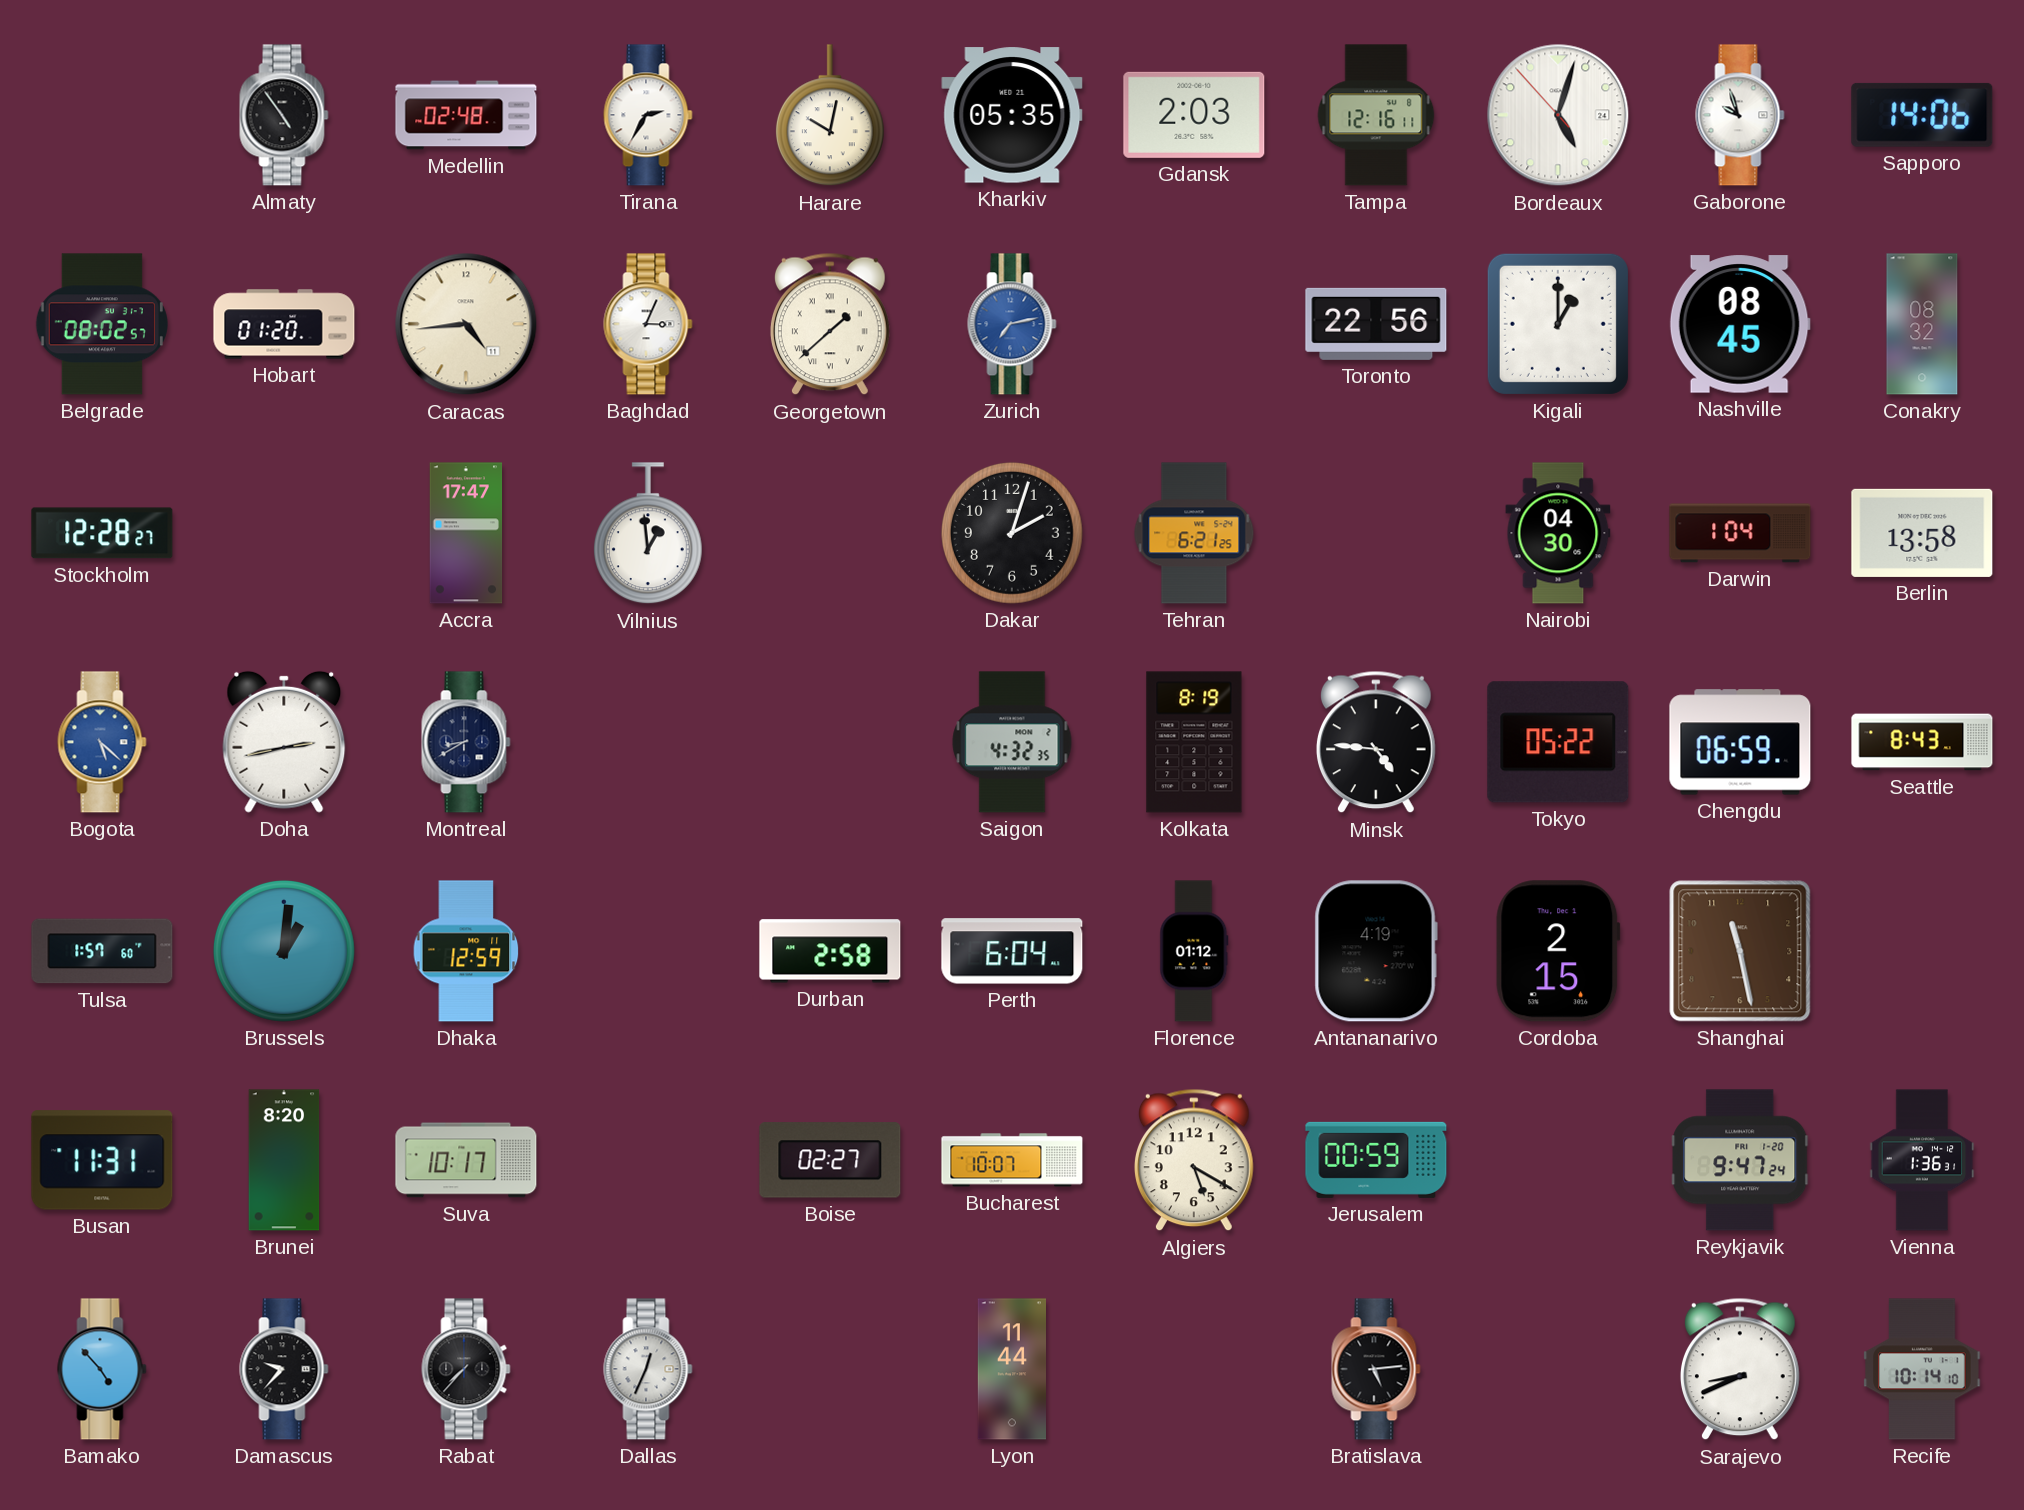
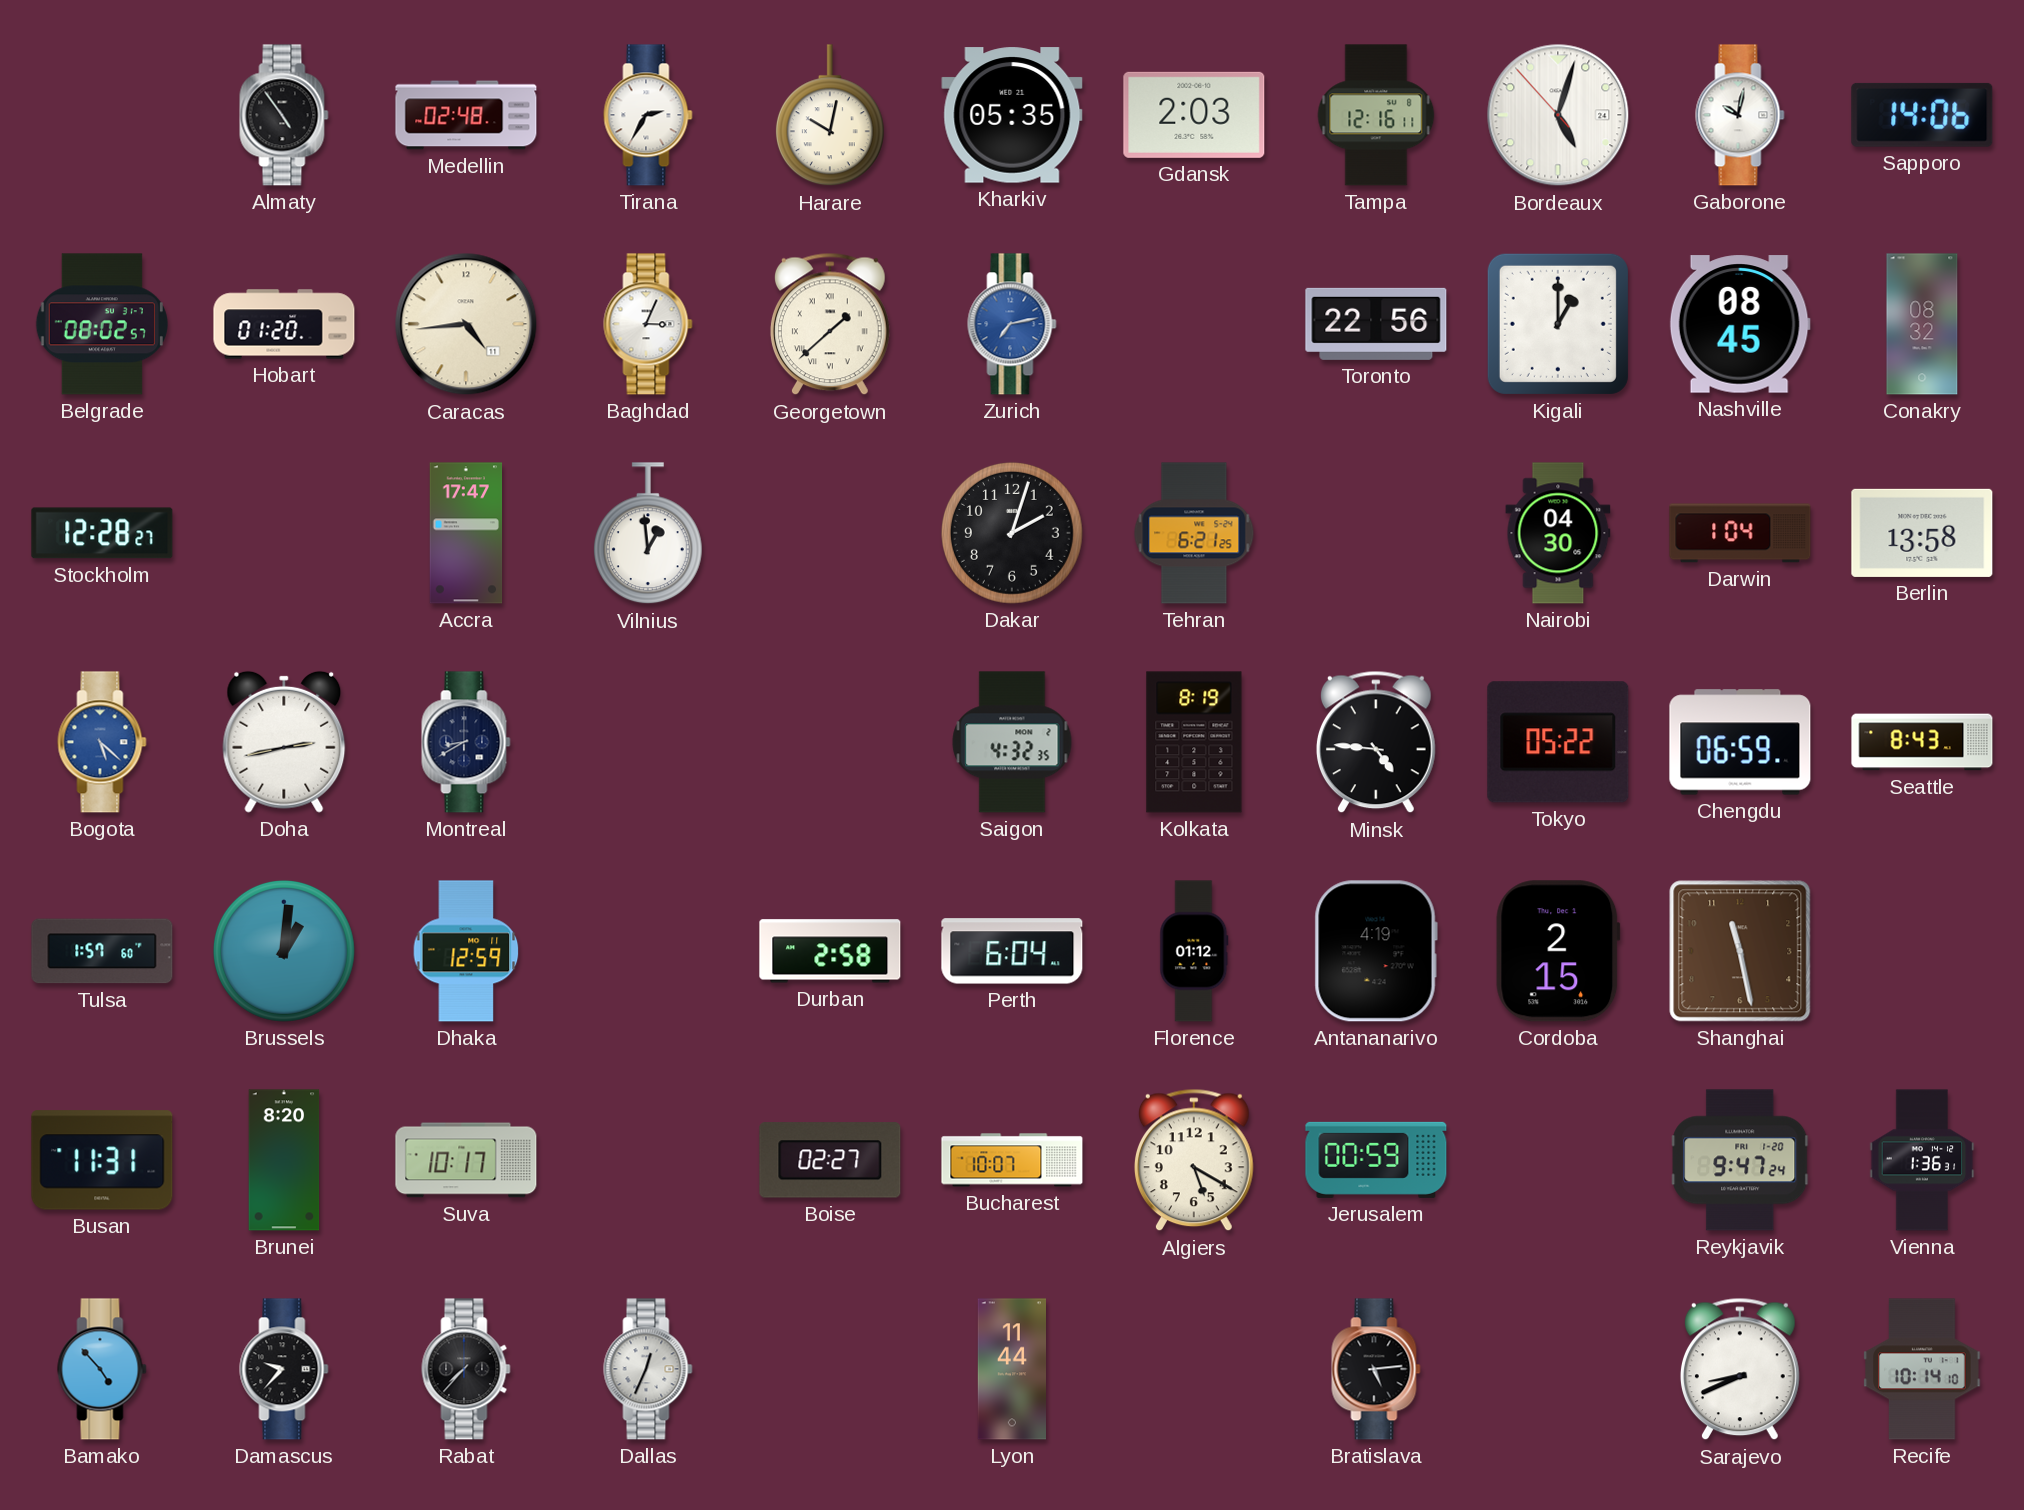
Gaborone: 9:57 -> 10:02
